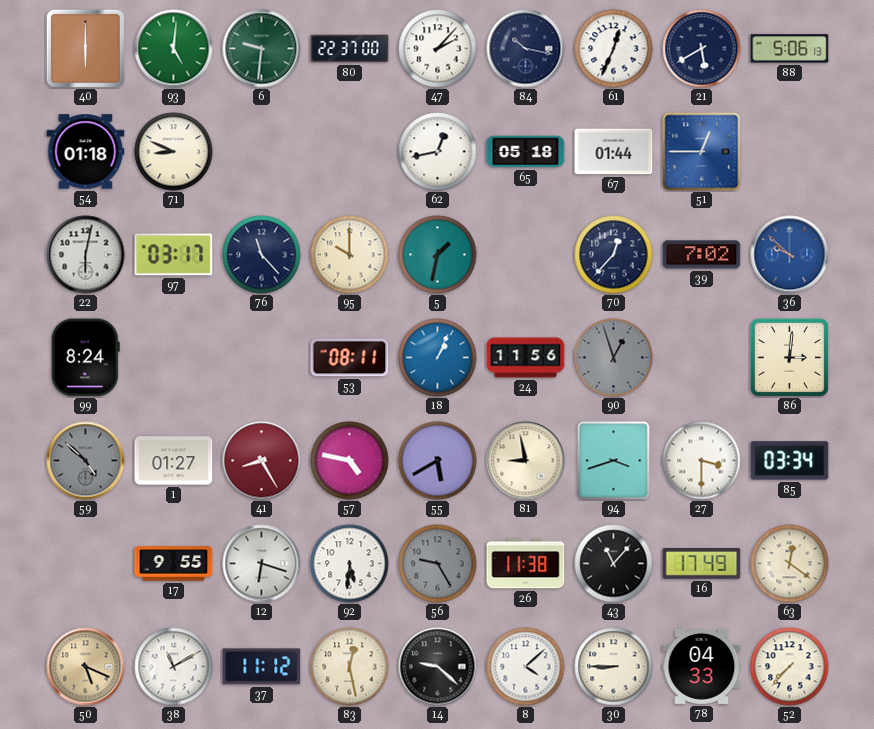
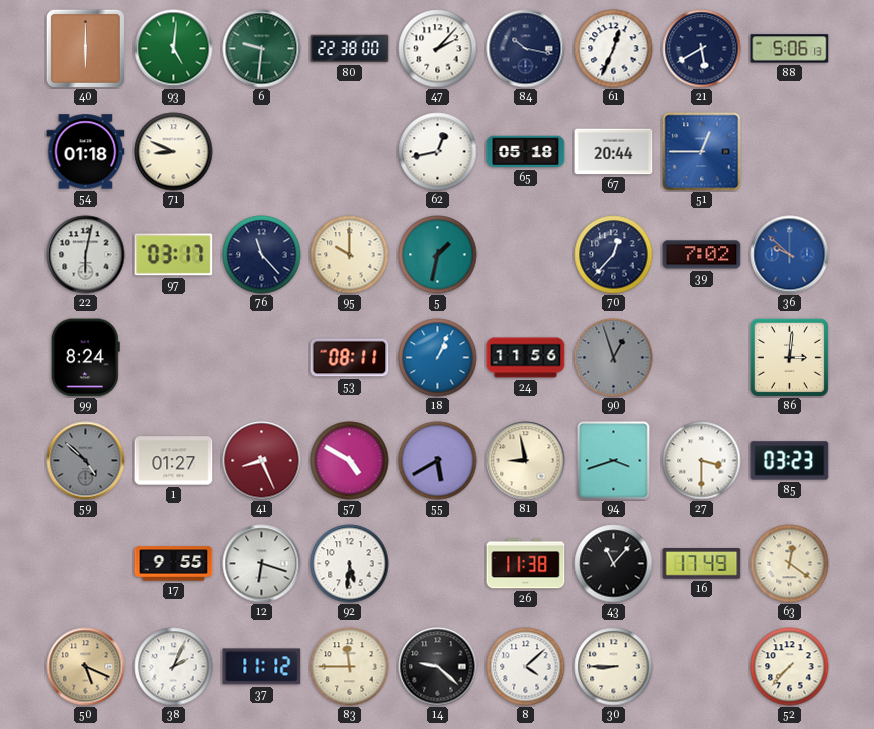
80: 22:37 -> 22:38
67: 01:44 -> 20:44
41: 8:25 -> 8:26
57: 4:47 -> 4:50
85: 03:34 -> 03:23
56: 9:25 -> none
38: 11:10 -> 2:04
83: 12:28 -> 11:45
78: 04:33 -> none
